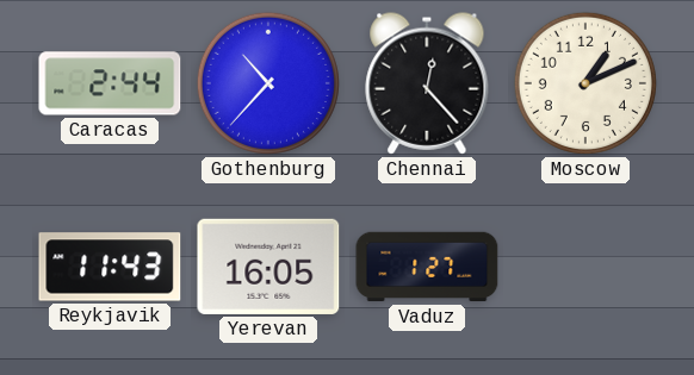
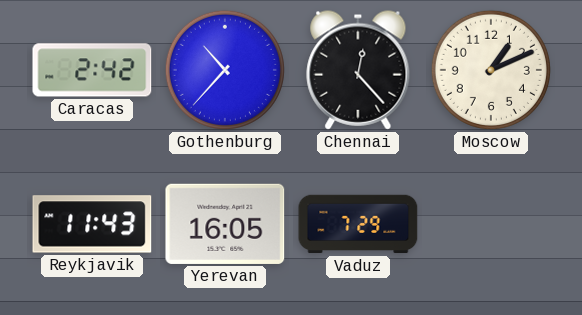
Caracas: 2:44 -> 2:42
Vaduz: 1:27 -> 7:29
